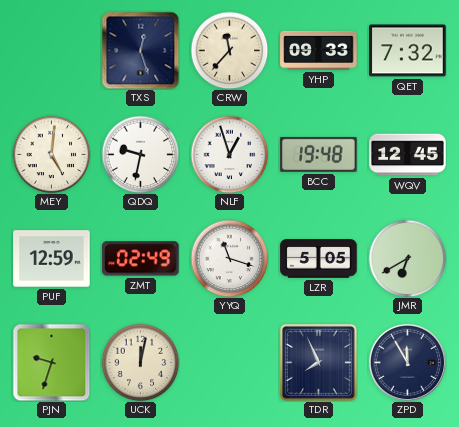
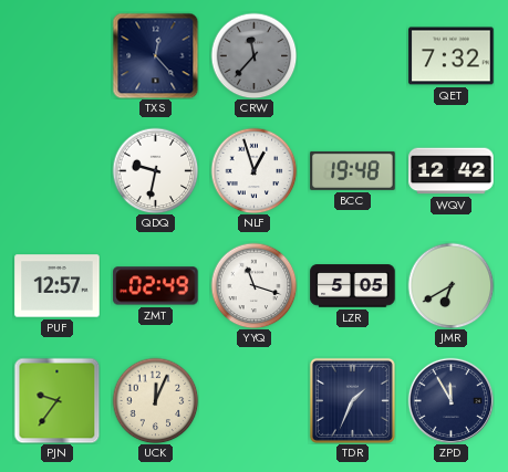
TXS: 12:27 -> 12:23
CRW dial: cream -> grey
YHP: 09:33 -> none
MEY: 5:01 -> none
WQV: 12:45 -> 12:42
PUF: 12:59 -> 12:57
PJN: 9:33 -> 9:36
UCK: 12:02 -> 12:04
TDR: 7:56 -> 1:34
